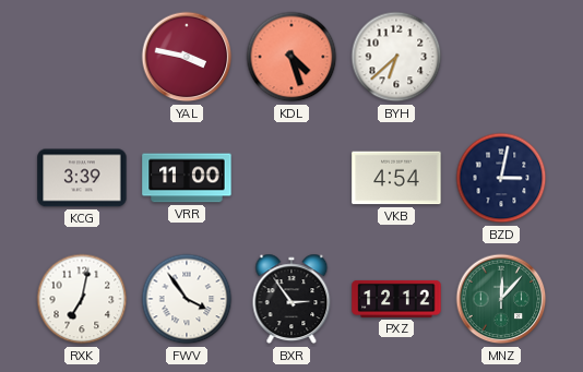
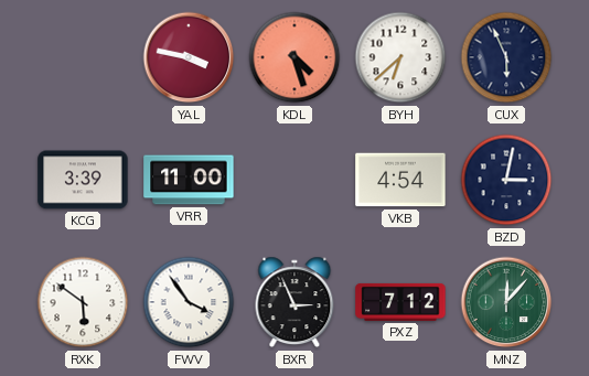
CUX: none -> 5:56
RXK: 7:02 -> 5:51
BXR: 2:54 -> 2:56
PXZ: 12:12 -> 7:12
